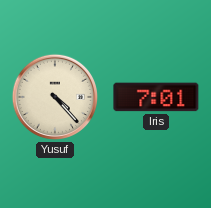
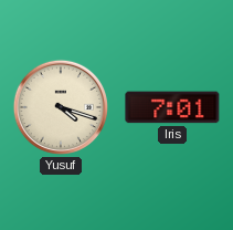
Yusuf: 4:23 -> 4:18
